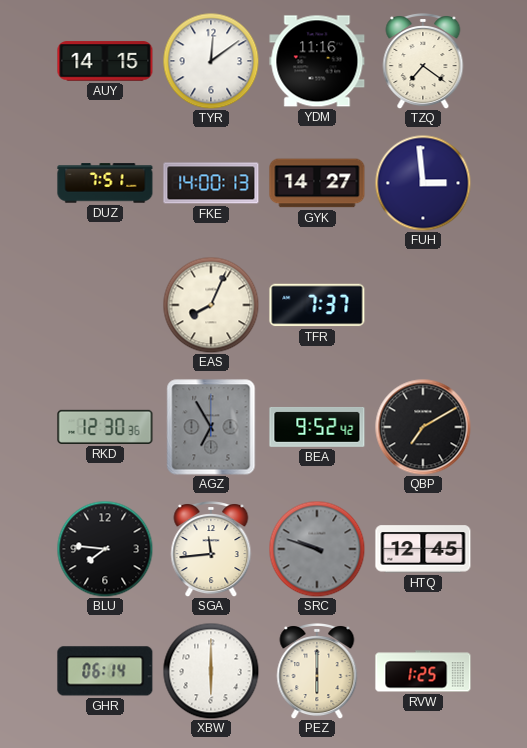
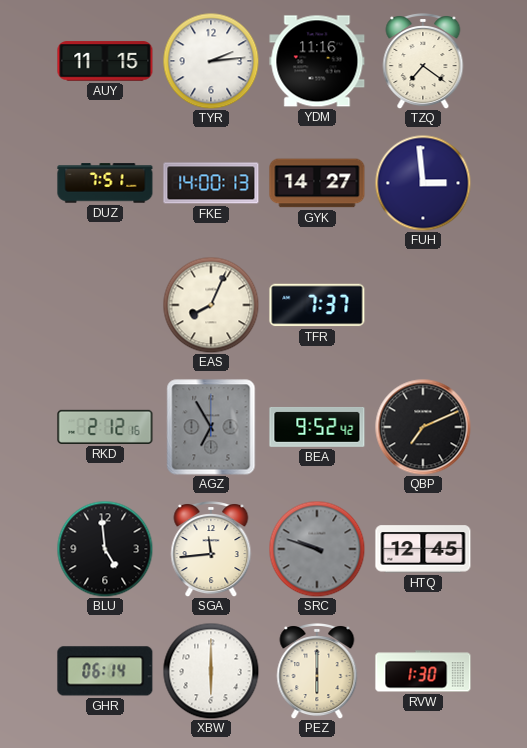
AUY: 14:15 -> 11:15
TYR: 12:09 -> 2:14
RKD: 12:30 -> 2:12
QBP: 7:10 -> 7:11
BLU: 7:46 -> 4:59
RVW: 1:25 -> 1:30
